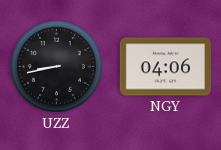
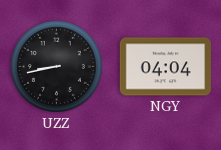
NGY: 04:06 -> 04:04
